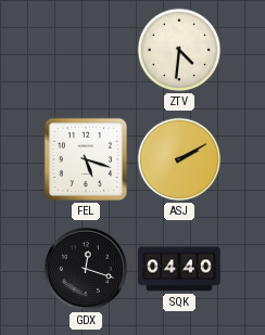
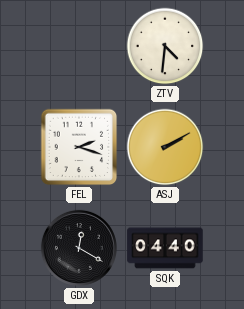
FEL: 5:18 -> 2:18
GDX: 12:18 -> 12:20
